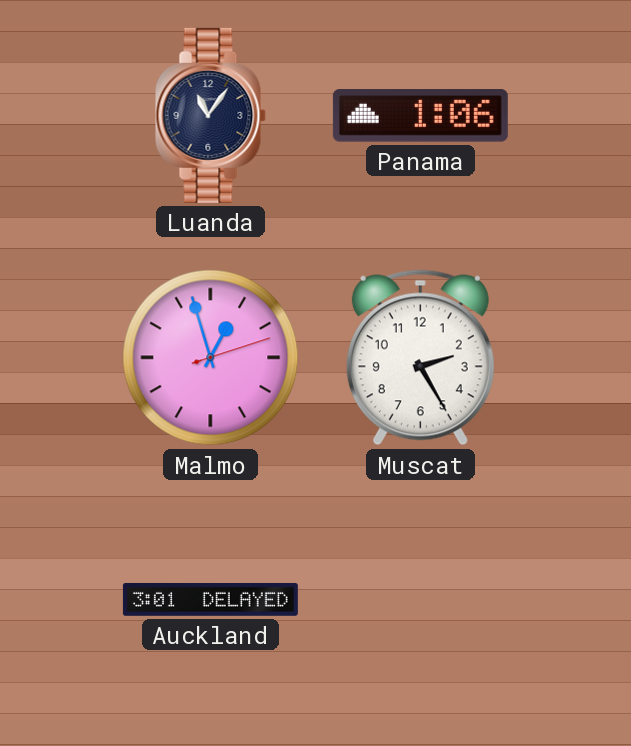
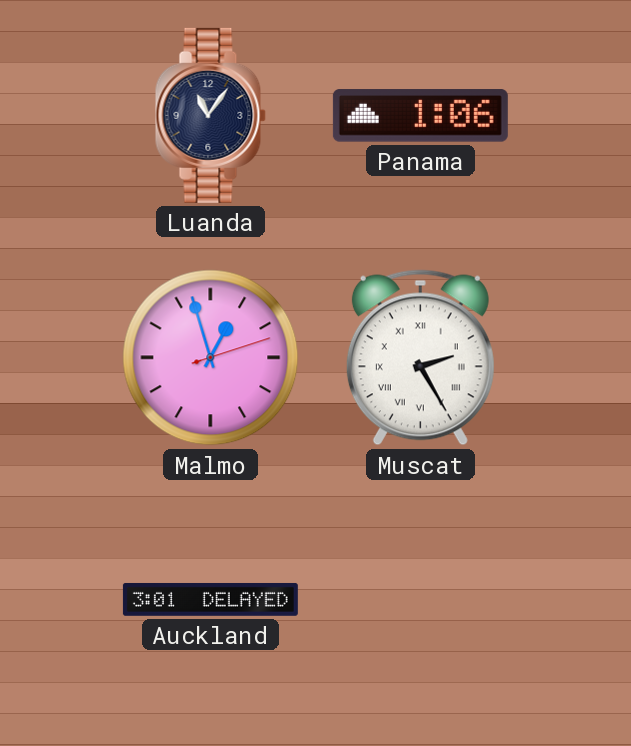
Muscat numerals: Arabic -> Roman
